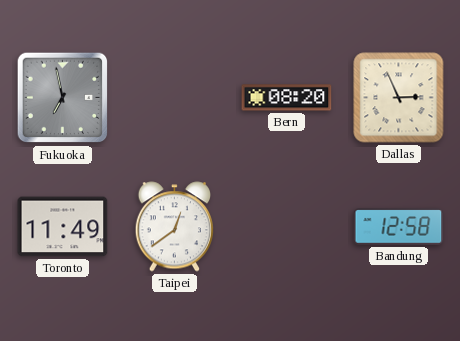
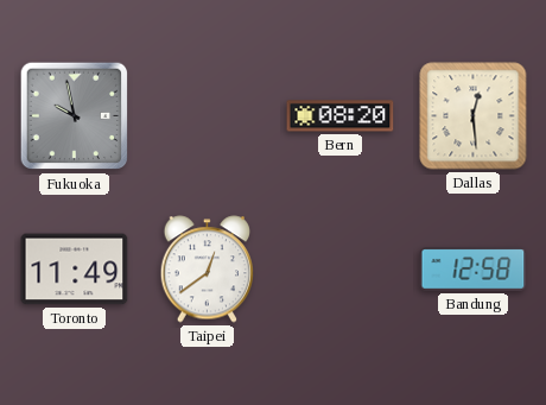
Fukuoka: 6:58 -> 9:58
Dallas: 2:56 -> 12:29
